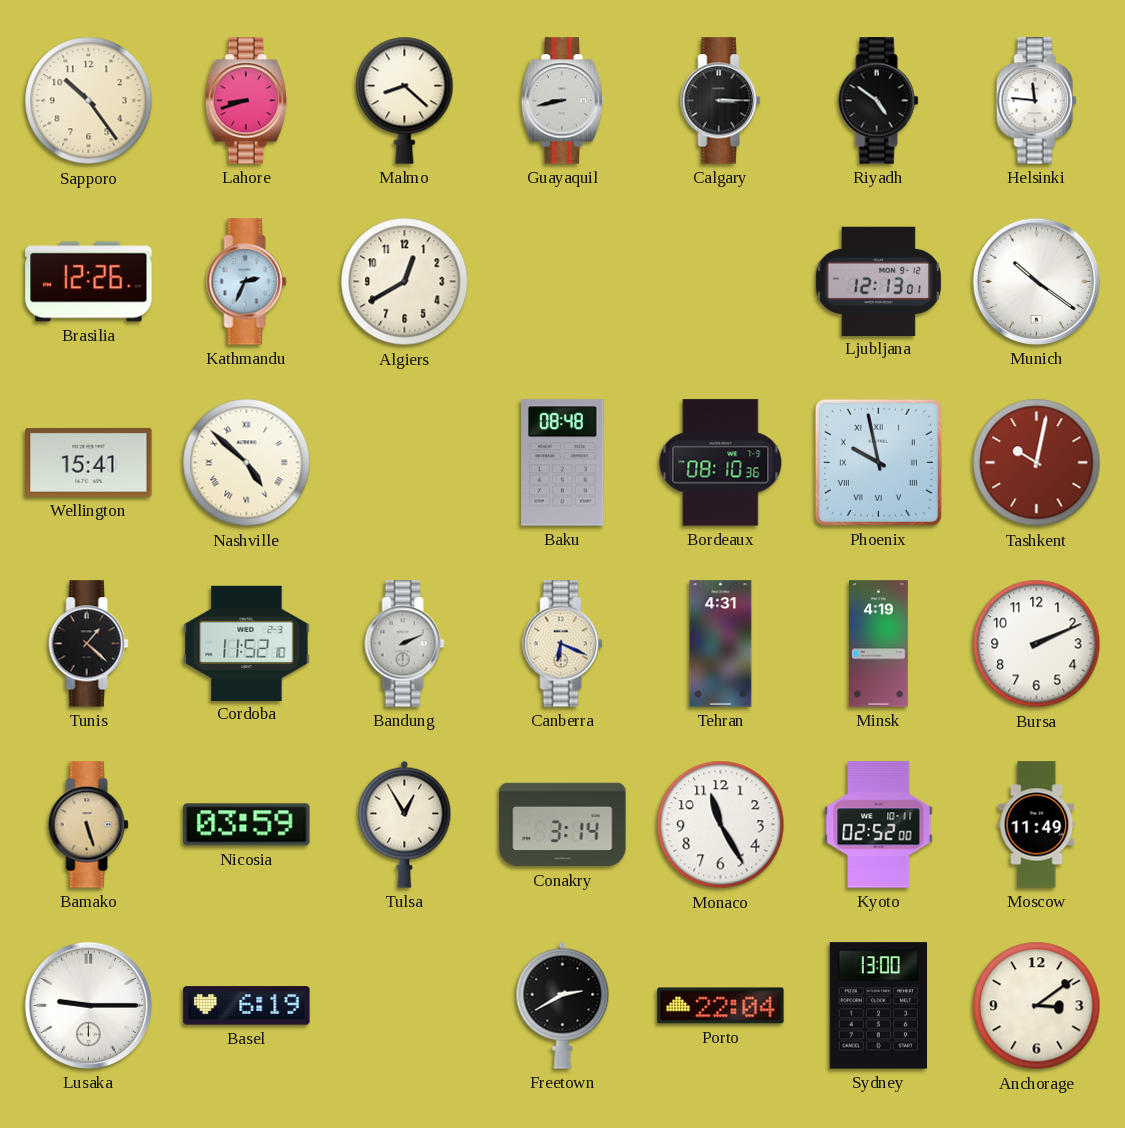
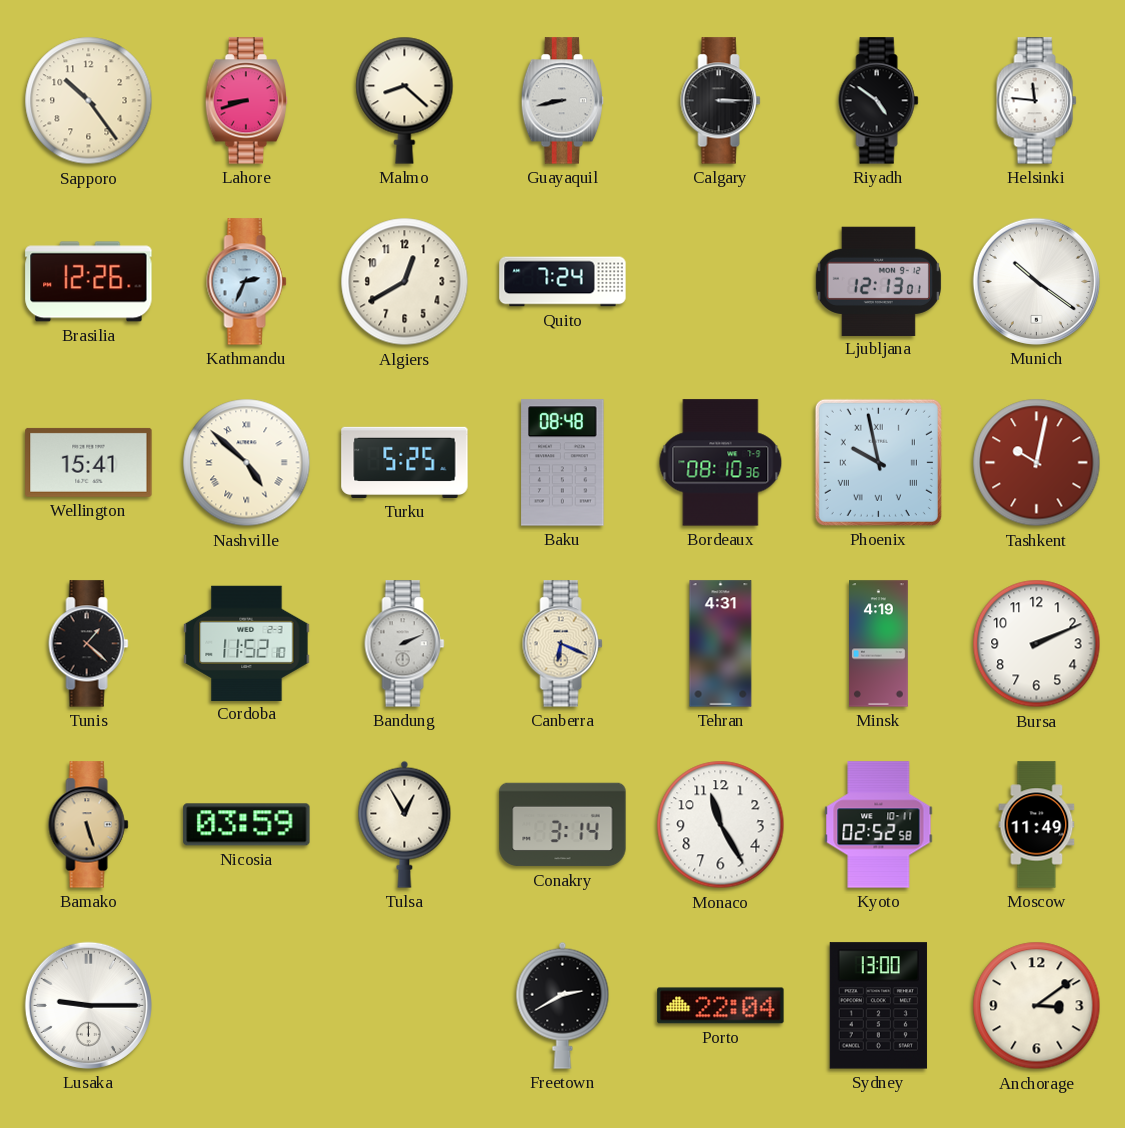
Quito: none -> 7:24
Turku: none -> 5:25
Kyoto: 02:52:00 -> 02:52:58
Basel: 6:19 -> none
